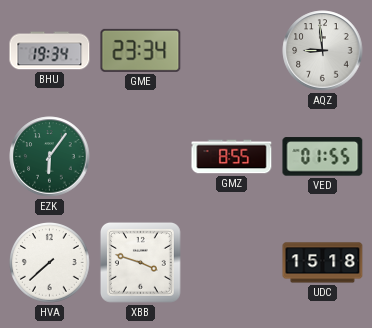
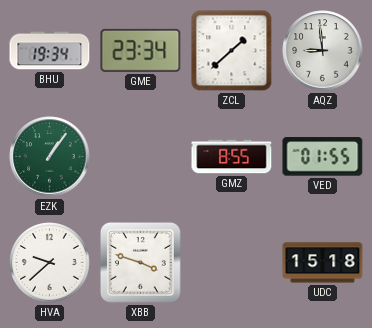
ZCL: none -> 1:38
EZK: 6:06 -> 1:06
HVA: 7:38 -> 9:38
